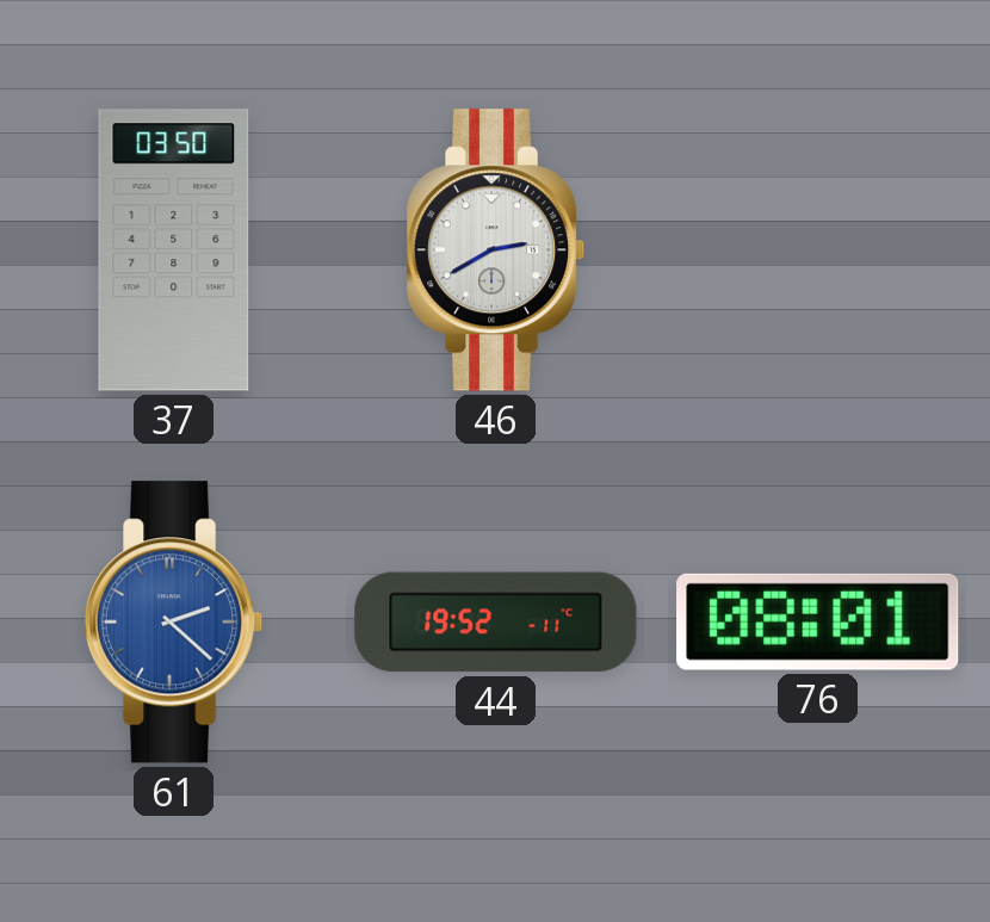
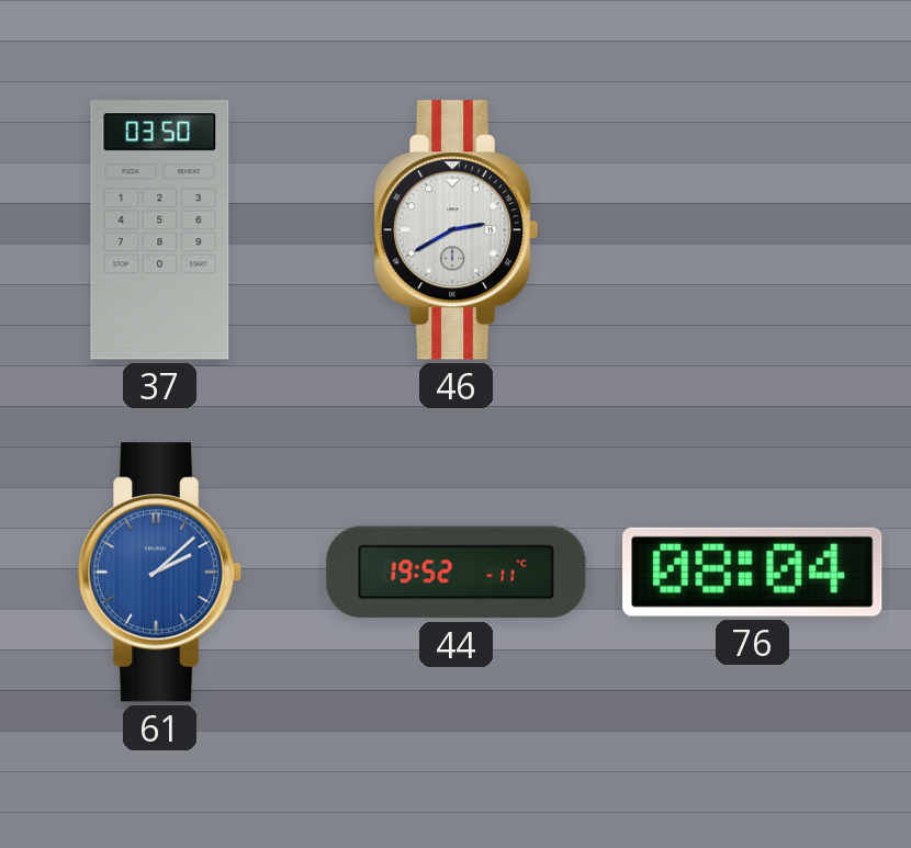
61: 2:22 -> 2:08
76: 08:01 -> 08:04
